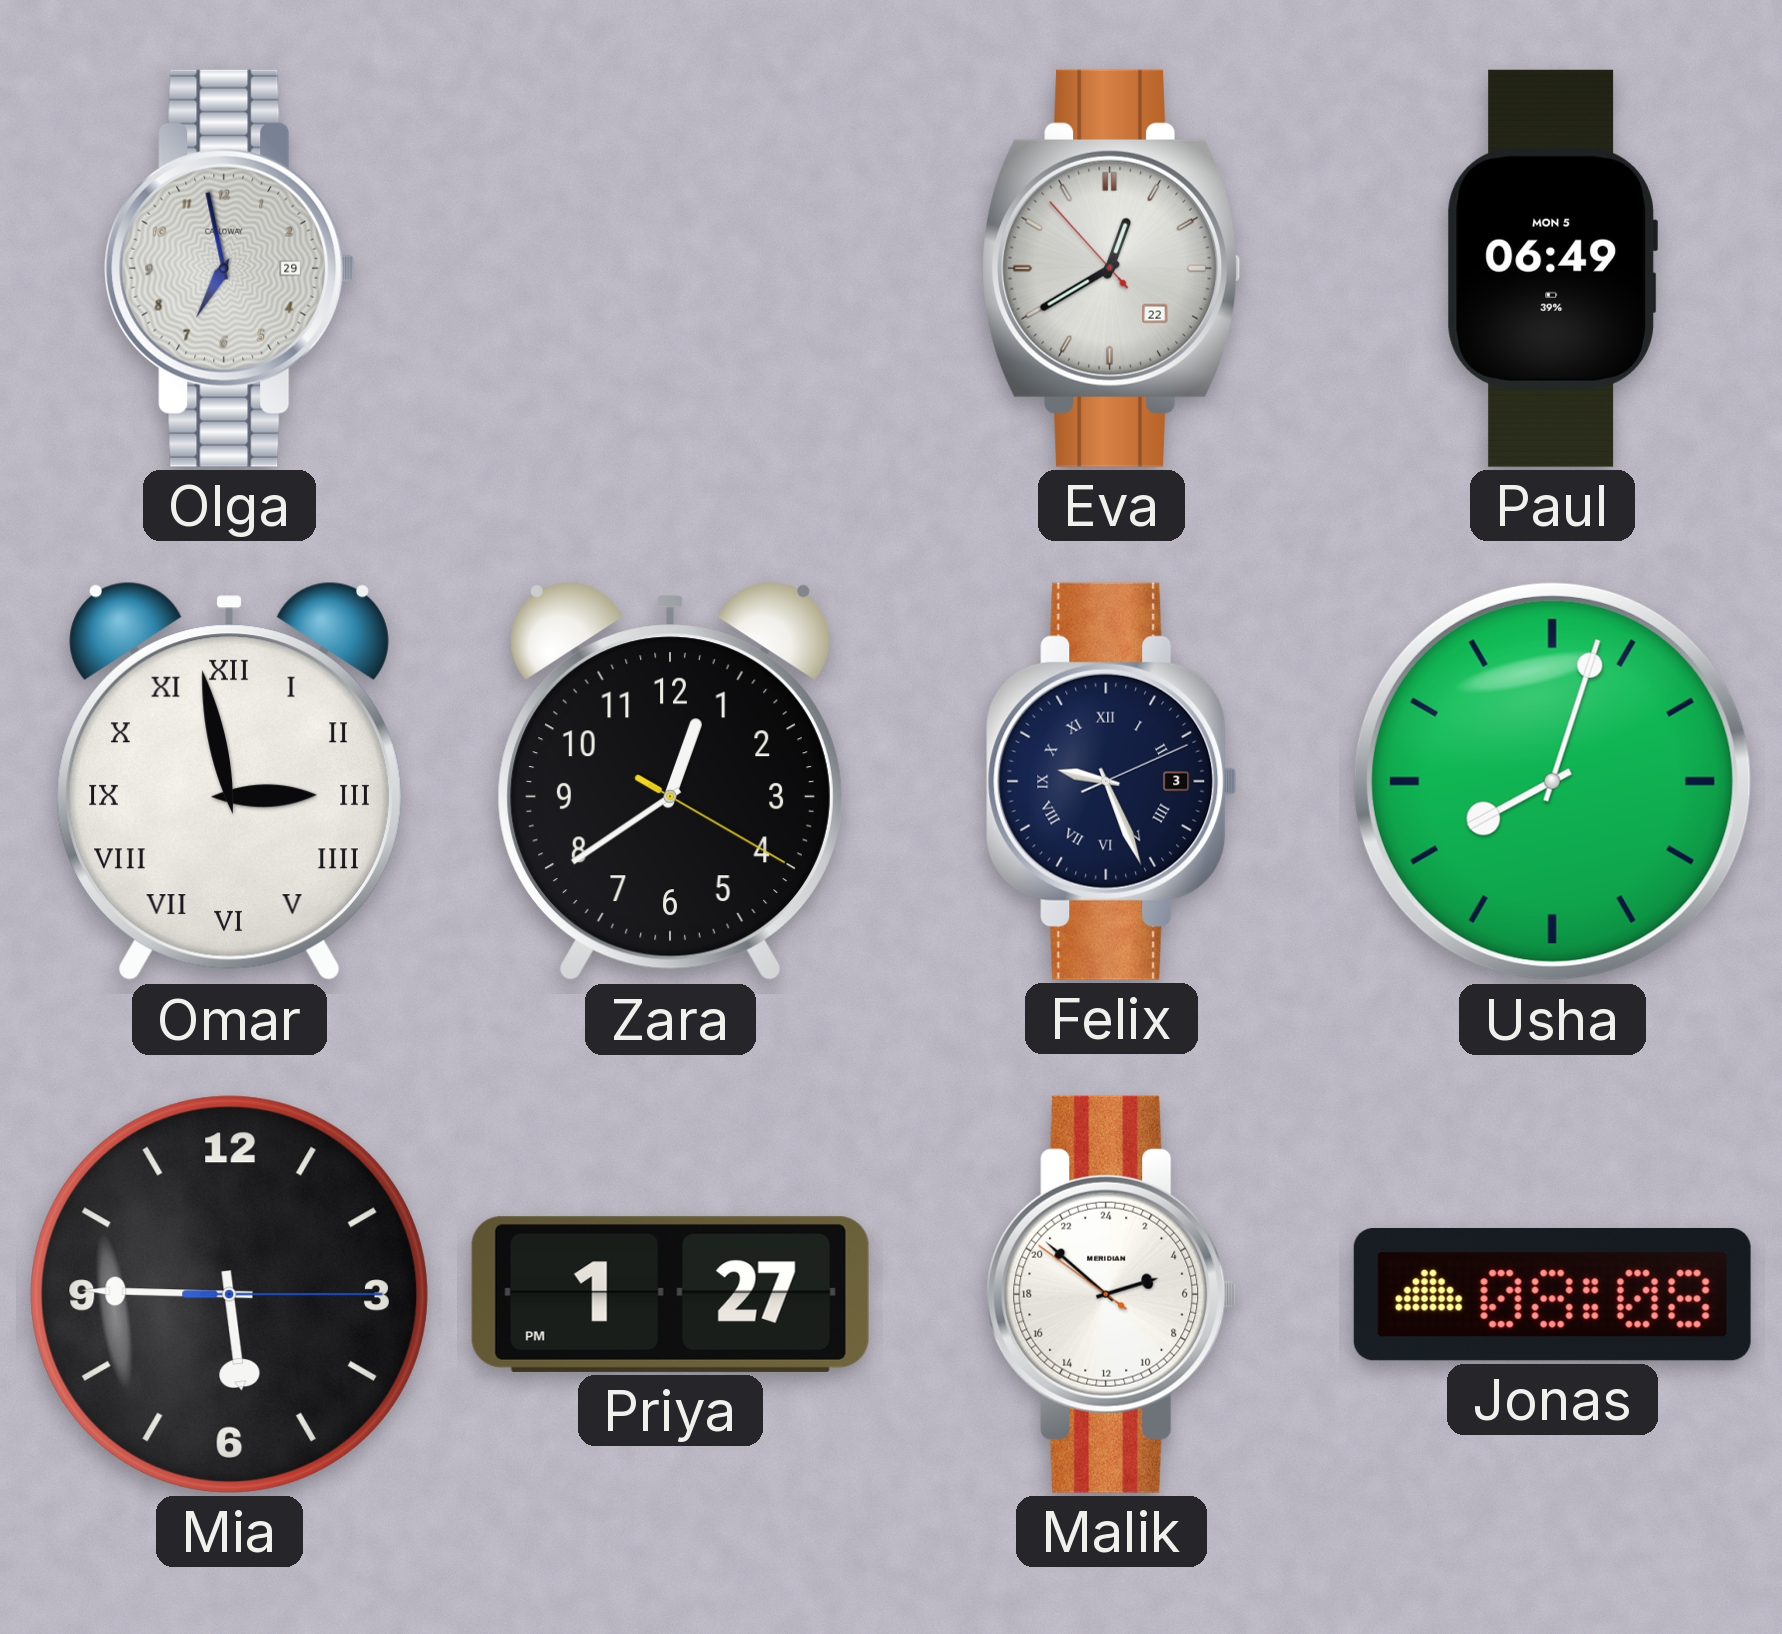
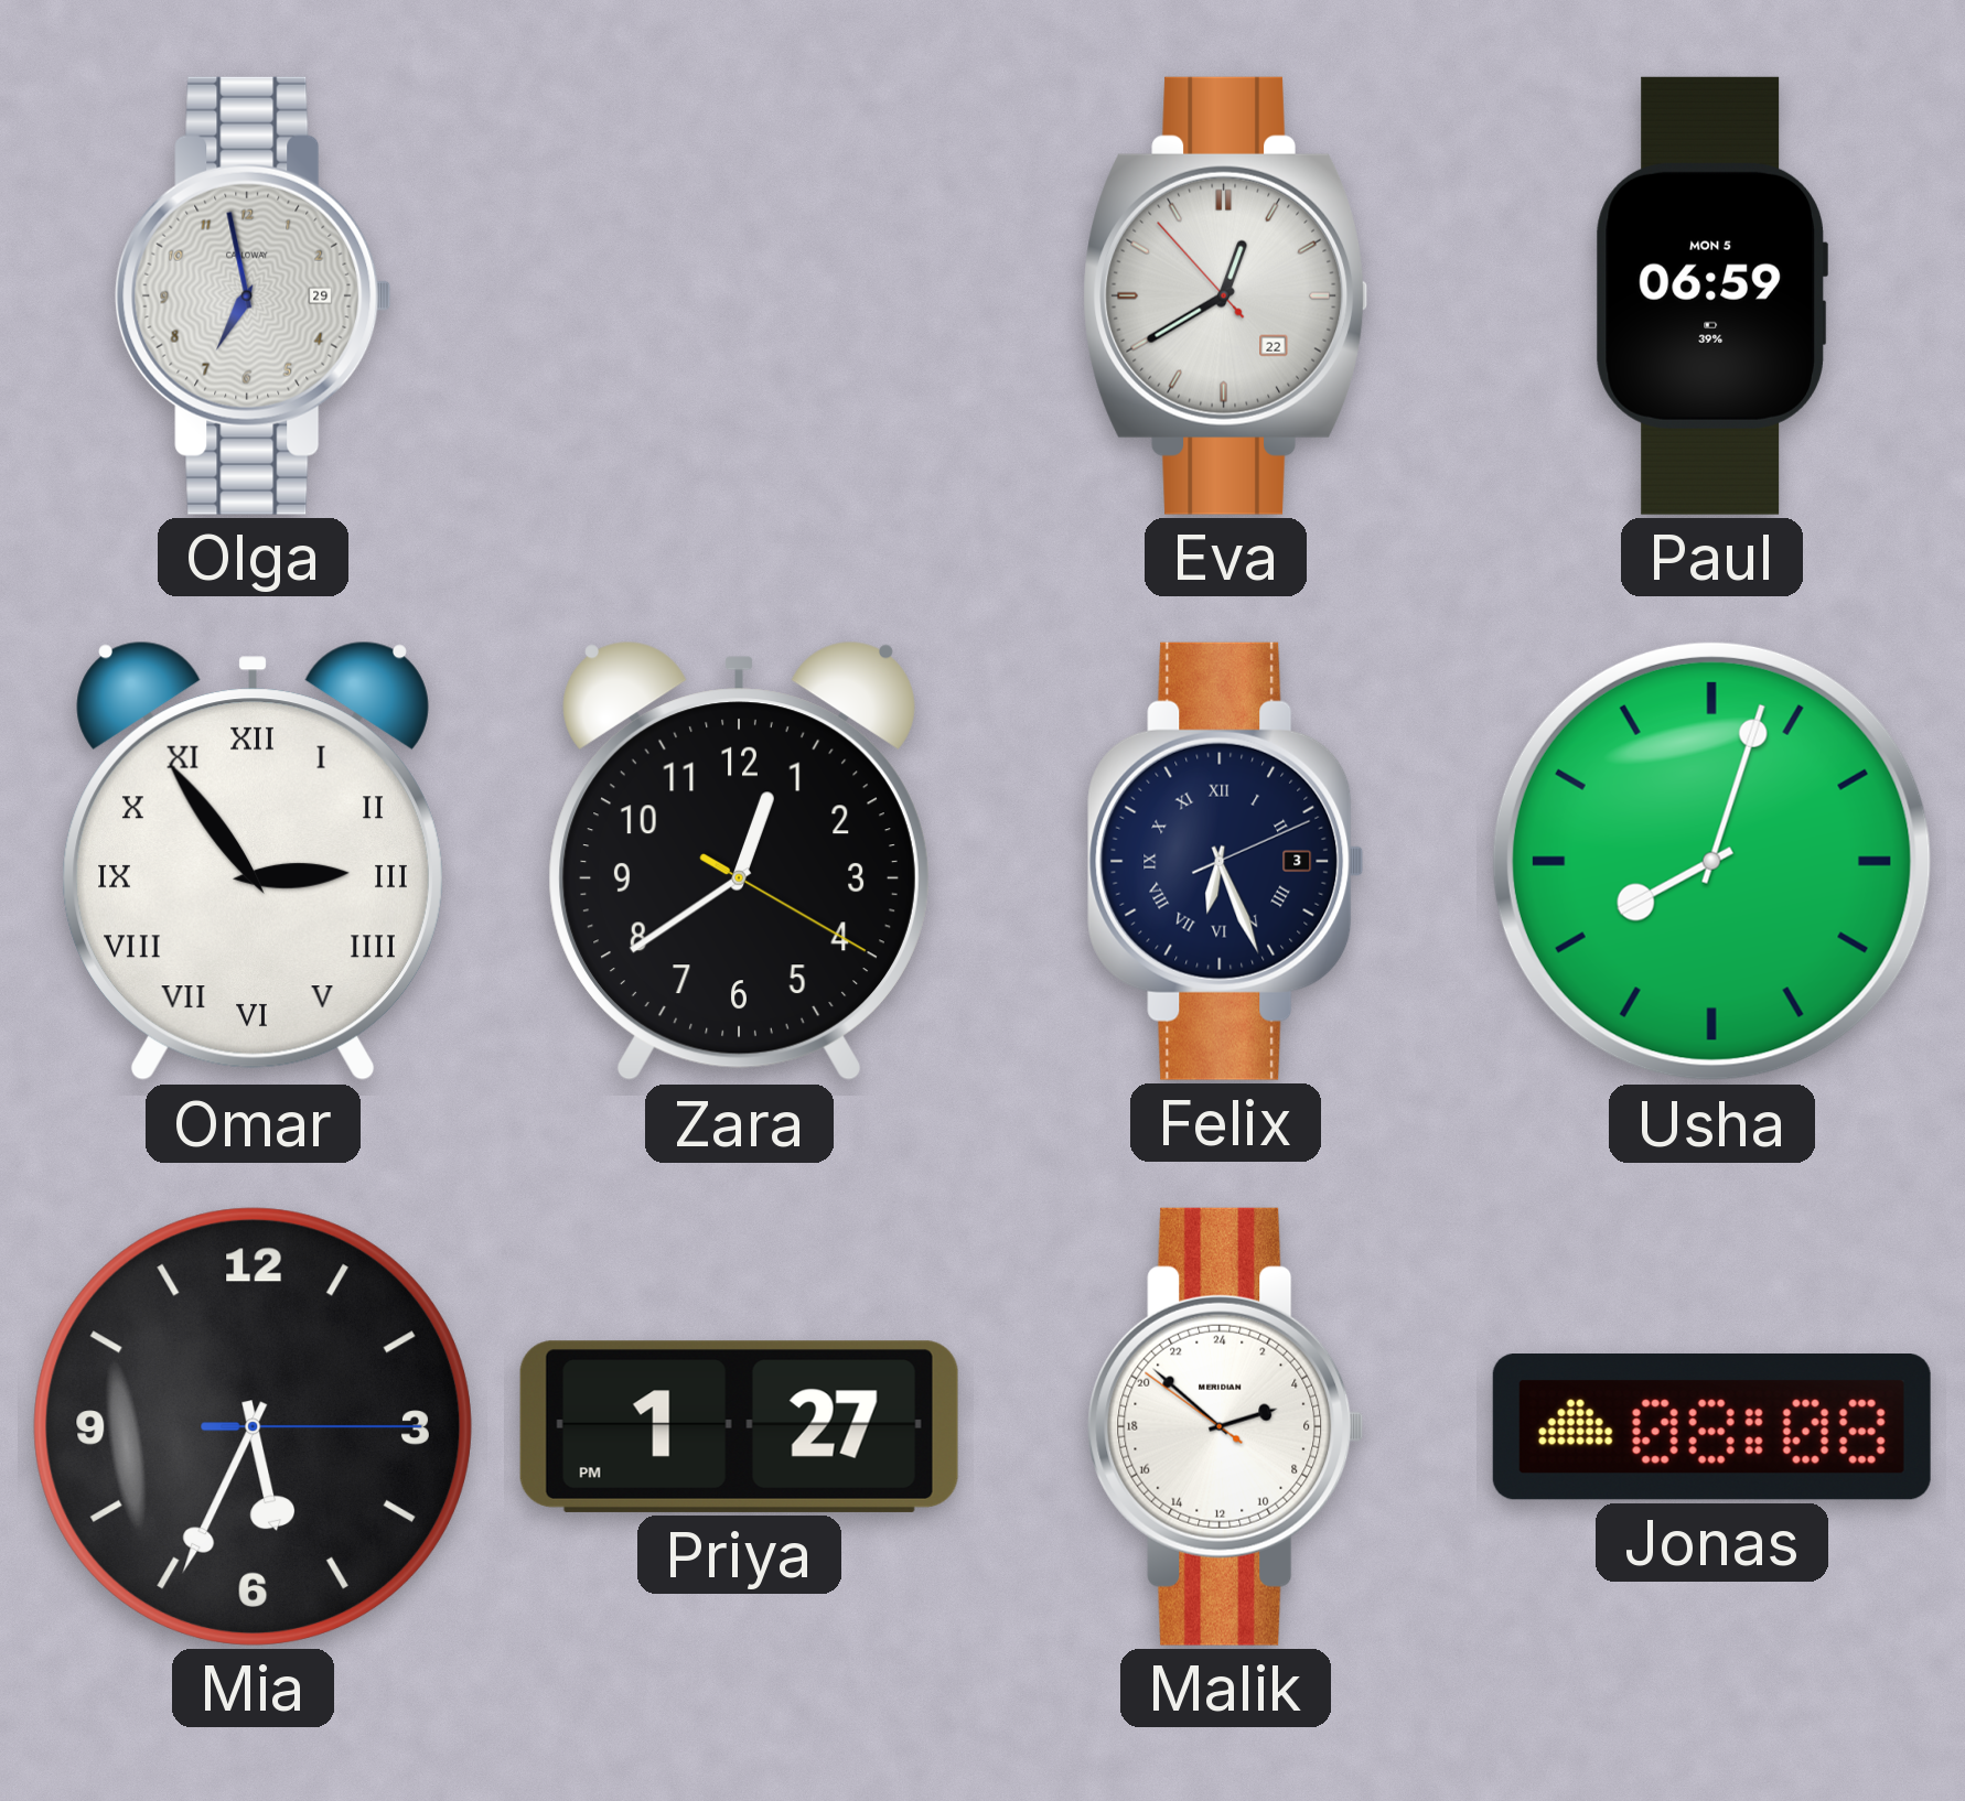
Paul: 06:49 -> 06:59
Omar: 2:58 -> 2:54
Felix: 9:26 -> 6:26
Mia: 5:45 -> 5:34
